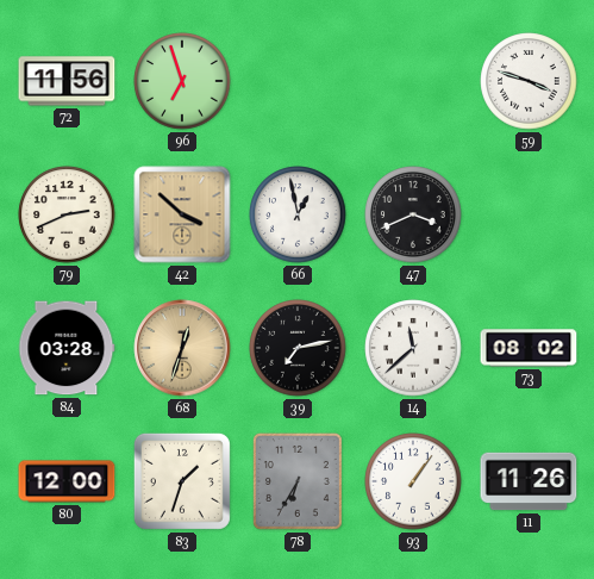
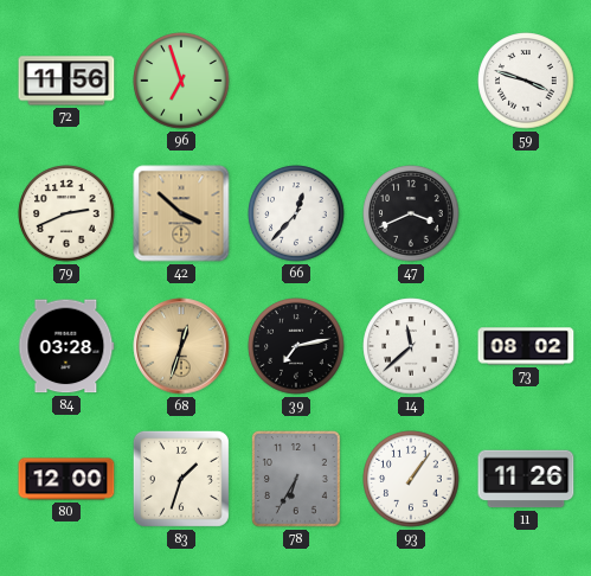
66: 12:58 -> 12:37
